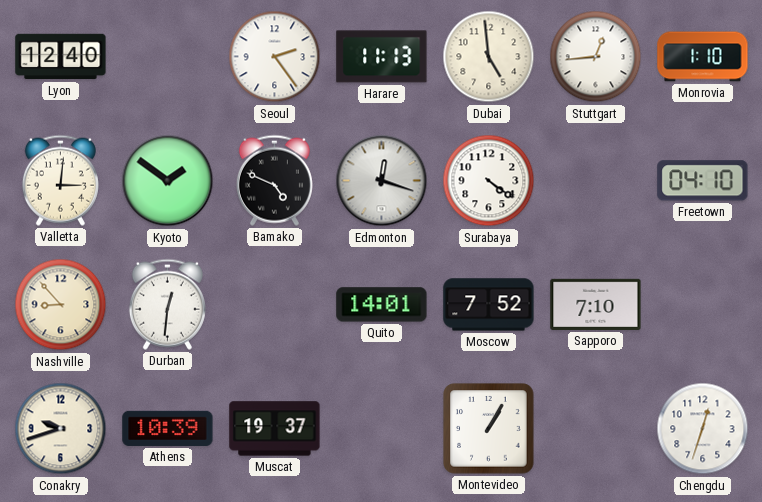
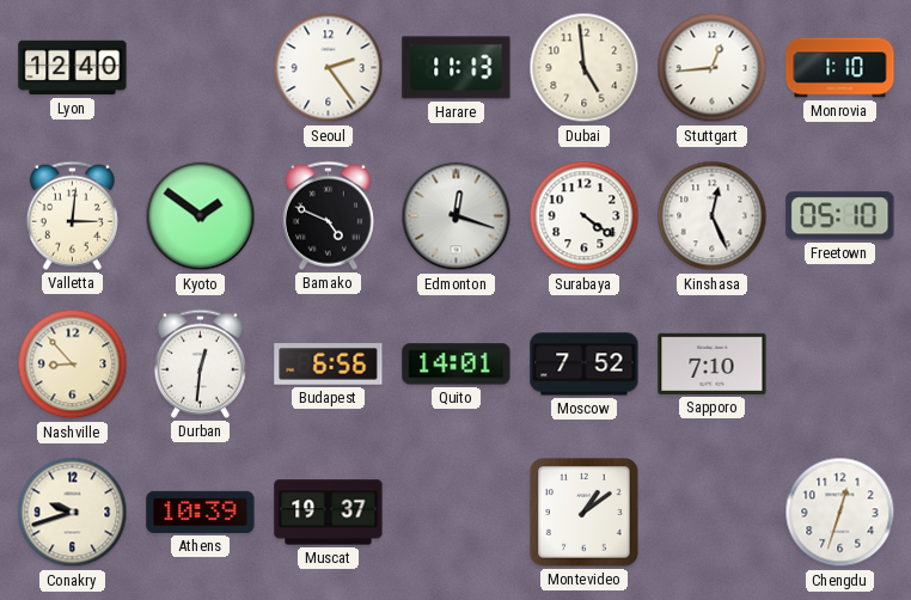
Kinshasa: none -> 12:26
Freetown: 04:10 -> 05:10
Budapest: none -> 6:56
Montevideo: 1:05 -> 1:09
